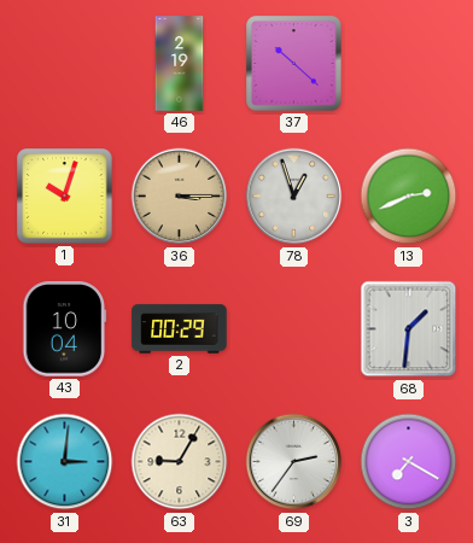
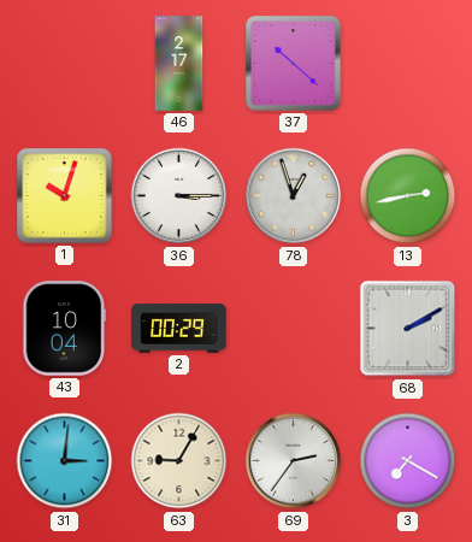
46: 2:19 -> 2:17
36 dial: champagne -> white
13: 2:41 -> 2:43
68: 1:31 -> 2:10
